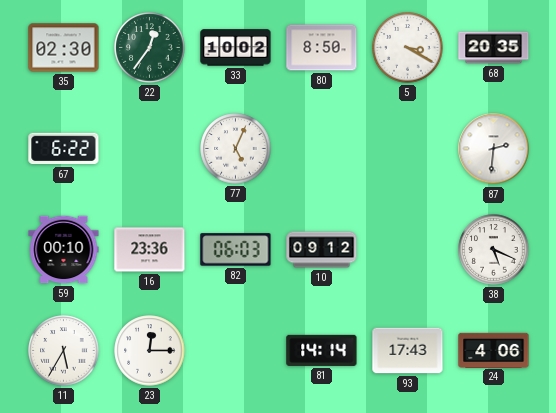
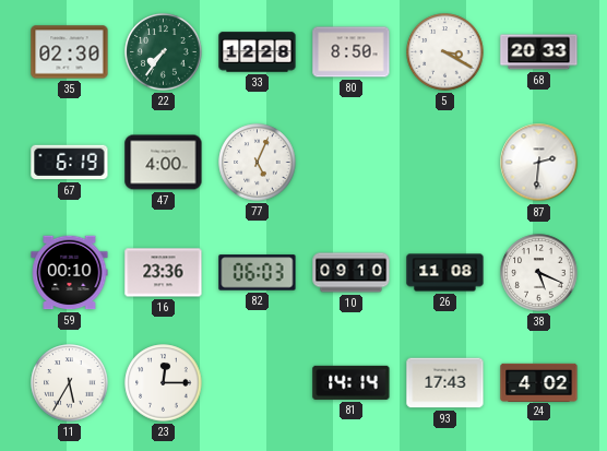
22: 12:36 -> 7:36
33: 10:02 -> 12:28
68: 20:35 -> 20:33
67: 6:22 -> 6:19
47: none -> 4:00
10: 09:12 -> 09:10
26: none -> 11:08
24: 4:06 -> 4:02
